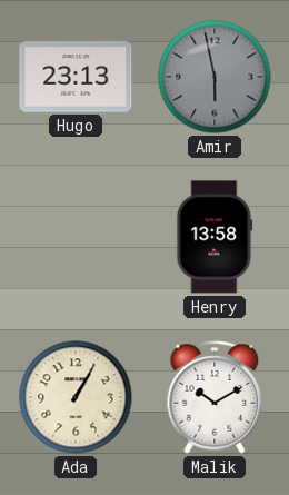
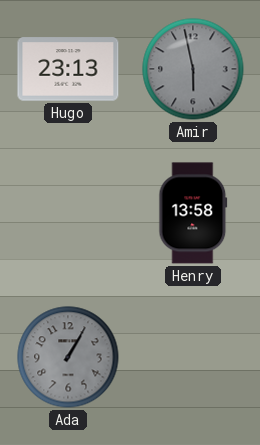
Ada dial: cream -> grey
Malik: 10:10 -> none
